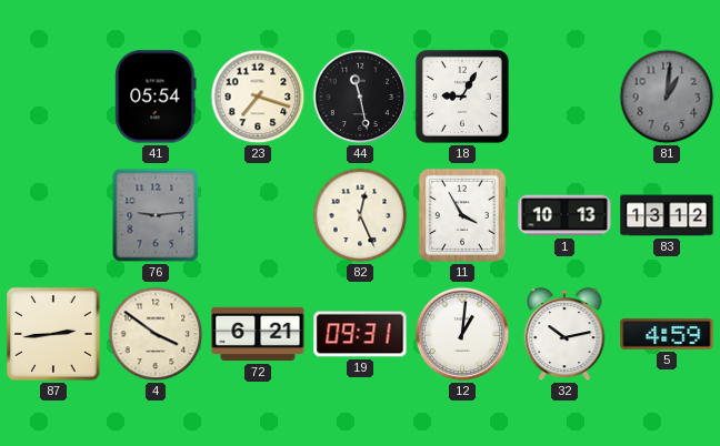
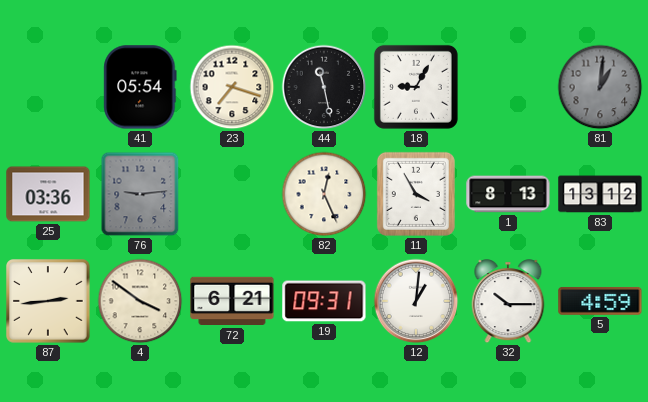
25: none -> 03:36
1: 10:13 -> 8:13
32: 10:13 -> 10:15
